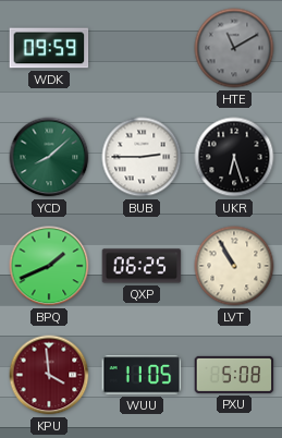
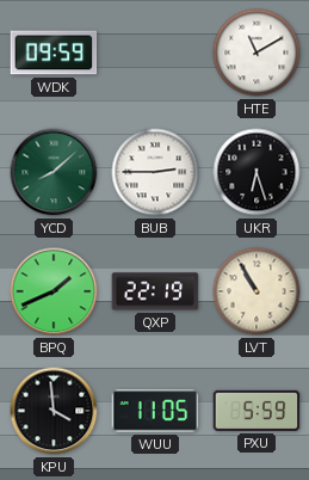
HTE dial: grey -> white
QXP: 06:25 -> 22:19
KPU dial: burgundy -> black
PXU: 5:08 -> 5:59
